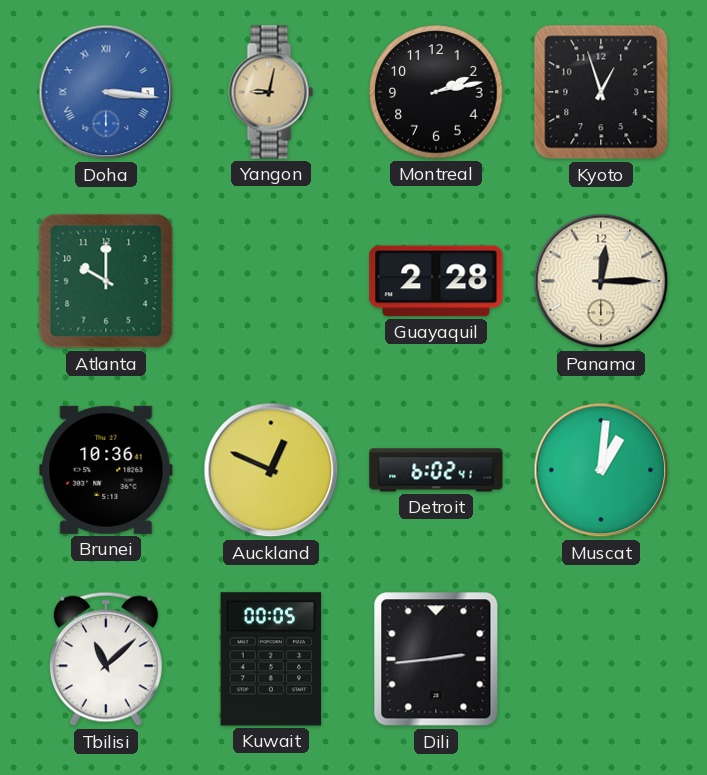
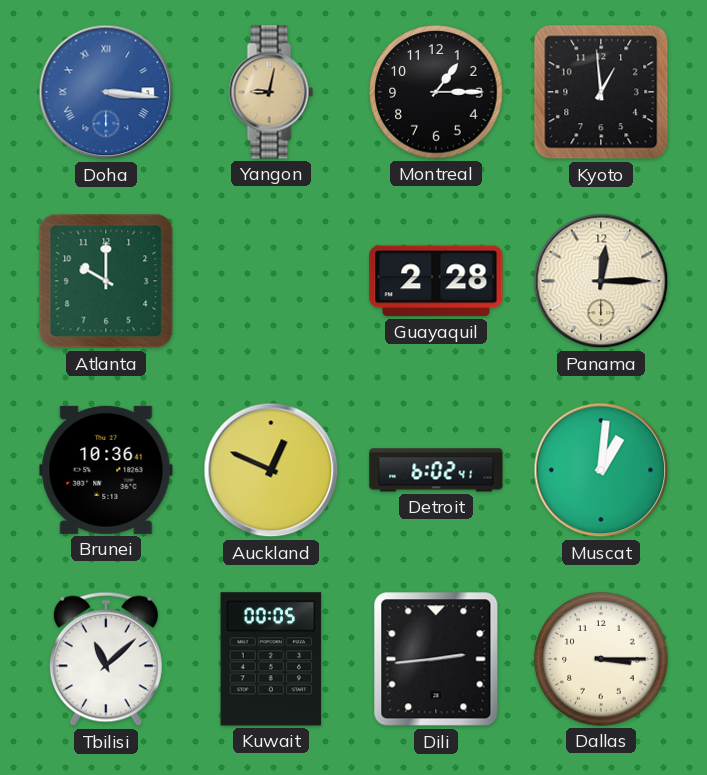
Montreal: 2:13 -> 1:15
Kyoto: 12:57 -> 12:59
Dallas: none -> 3:15
